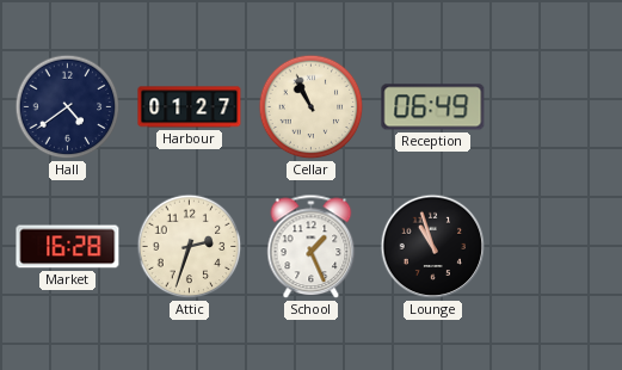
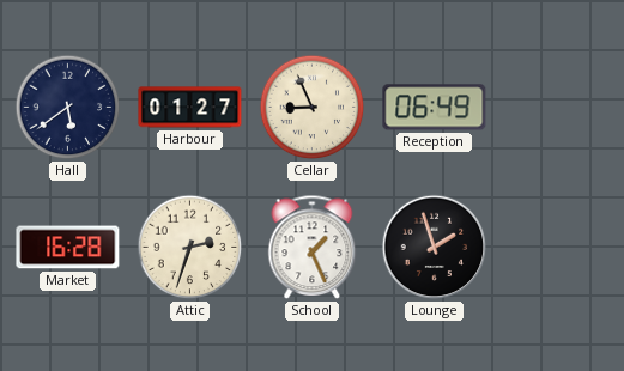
Hall: 4:39 -> 5:39
Cellar: 10:56 -> 8:56
Lounge: 10:57 -> 1:57
